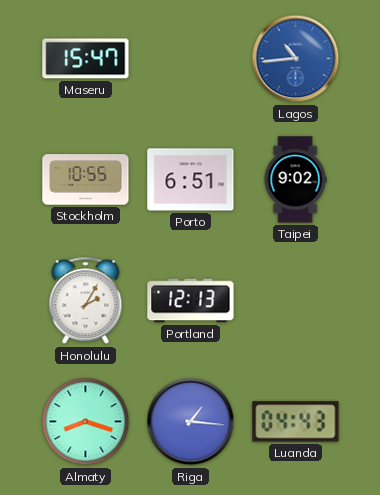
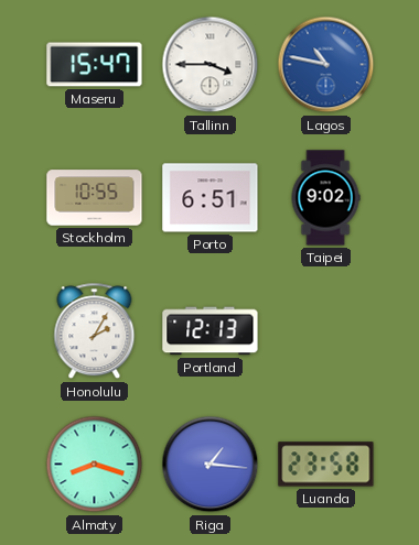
Tallinn: none -> 3:45
Lagos: 10:44 -> 10:47
Luanda: 04:43 -> 23:58
